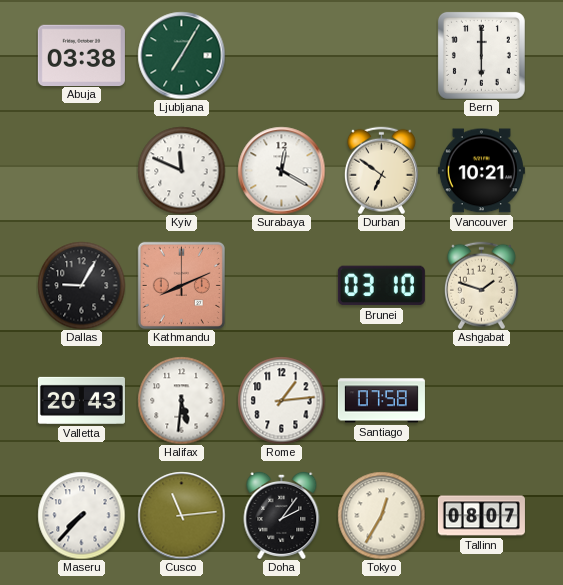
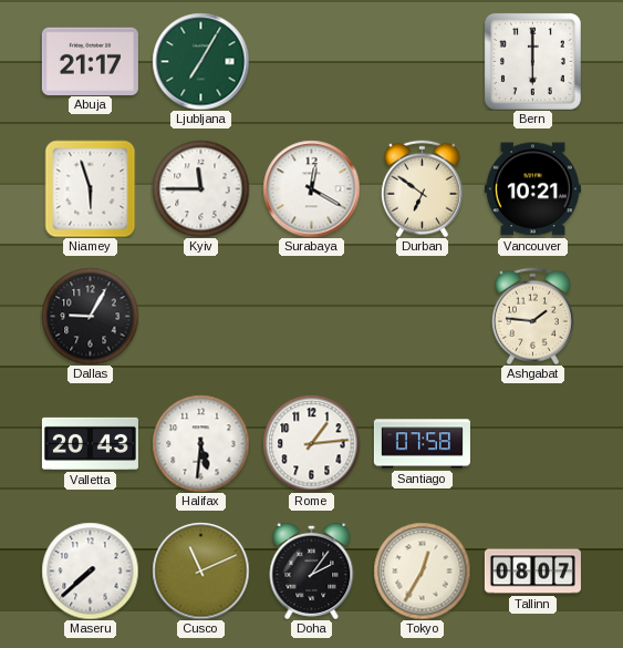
Abuja: 03:38 -> 21:17
Niamey: none -> 5:57
Kyiv: 11:49 -> 11:45
Kathmandu: 8:11 -> none
Brunei: 03:10 -> none
Ashgabat: 1:48 -> 1:46
Maseru: 7:37 -> 7:38
Cusco: 11:14 -> 11:11
